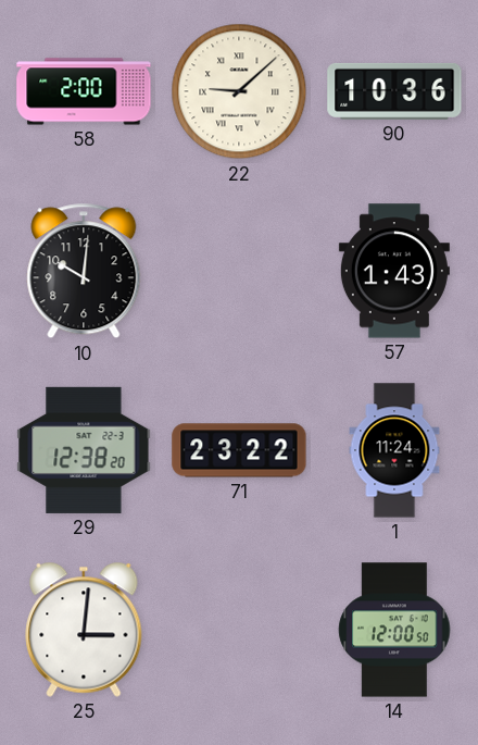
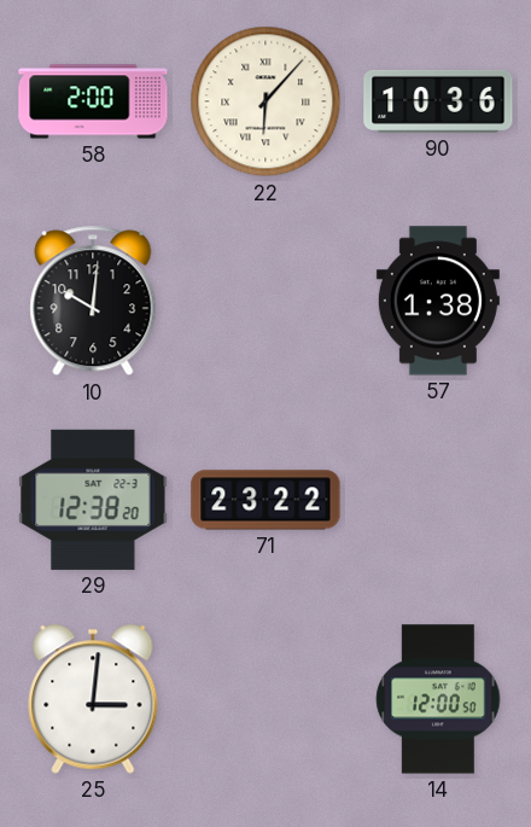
22: 9:08 -> 6:07
57: 1:43 -> 1:38
1: 11:24 -> none
